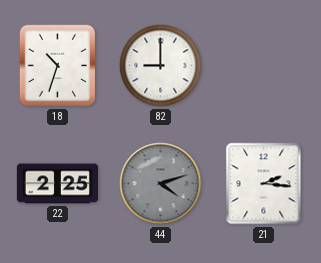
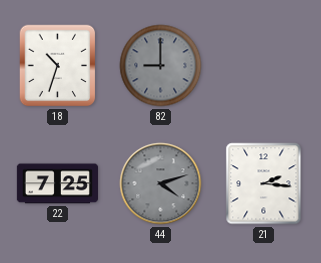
82 dial: white -> grey
22: 2:25 -> 7:25
